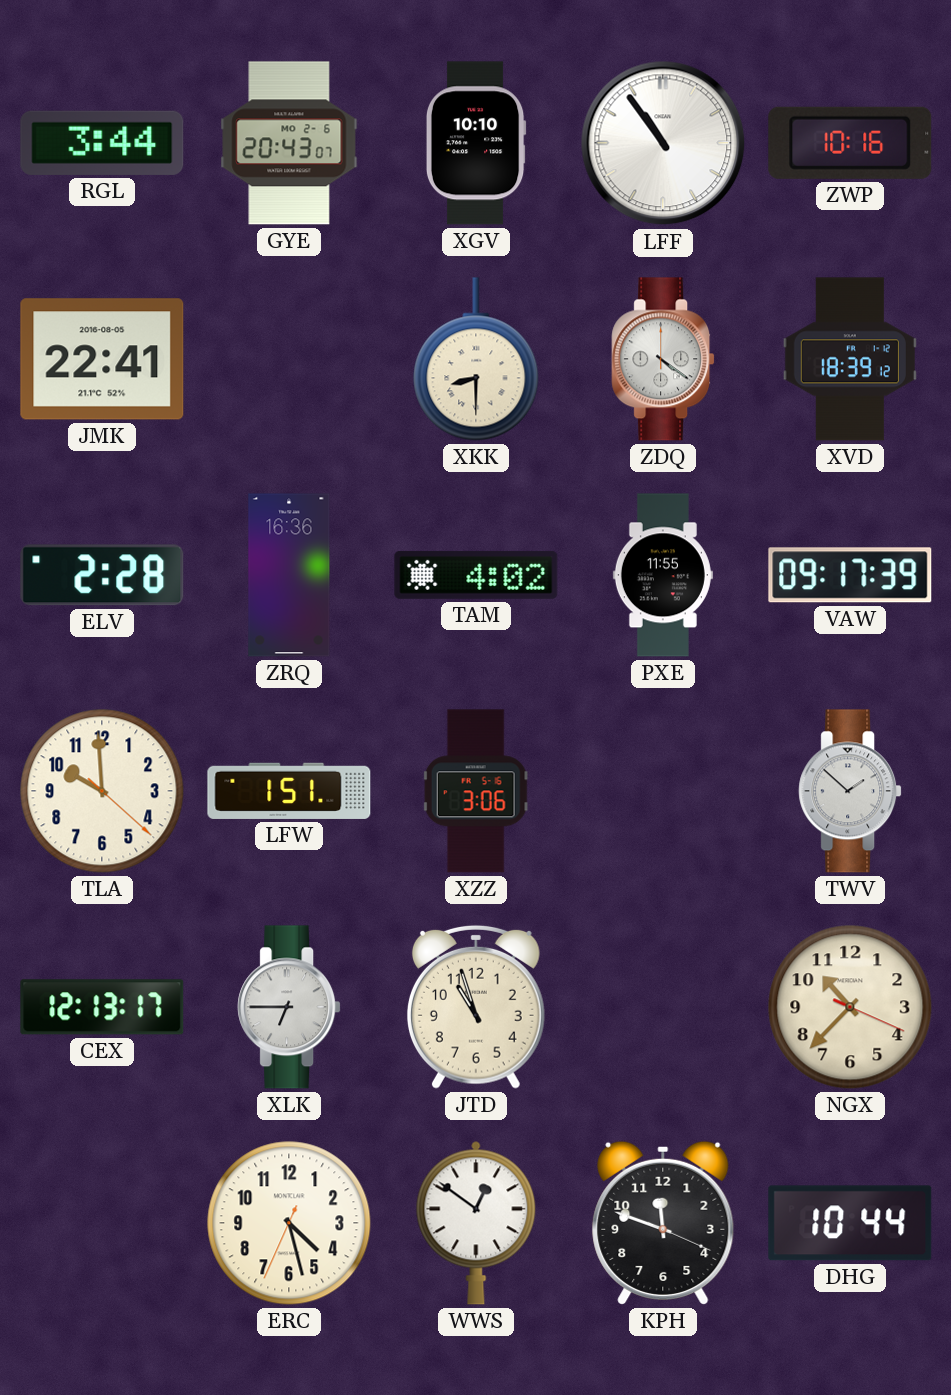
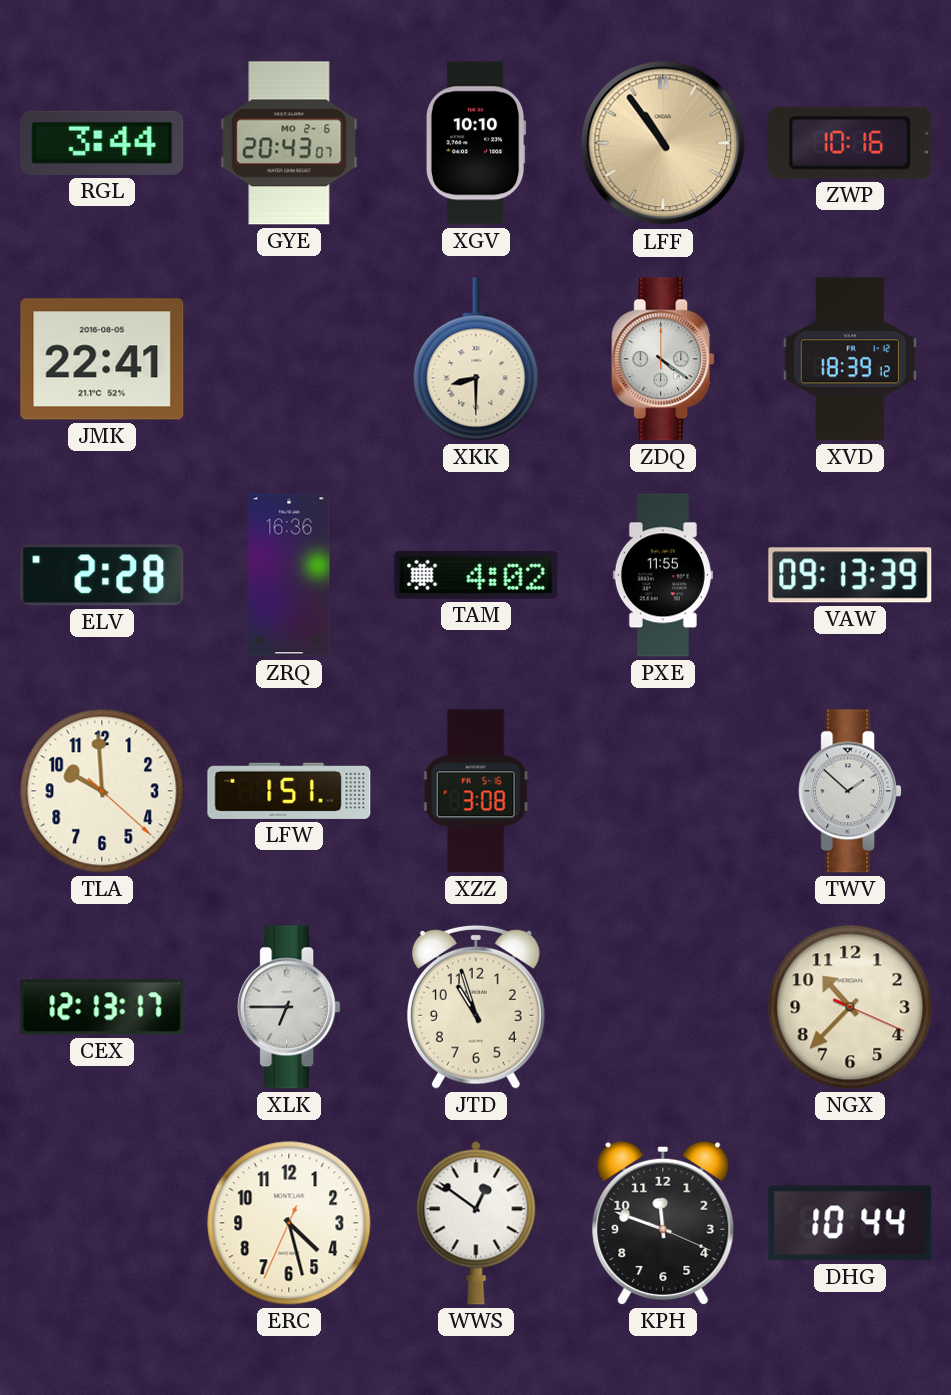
LFF dial: white -> champagne
VAW: 09:17 -> 09:13
XZZ: 3:06 -> 3:08
